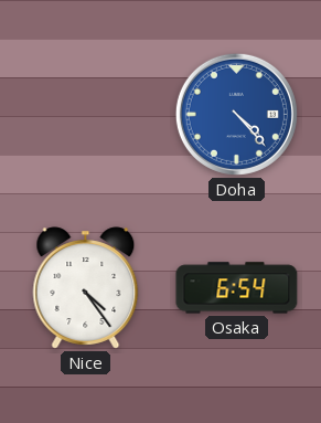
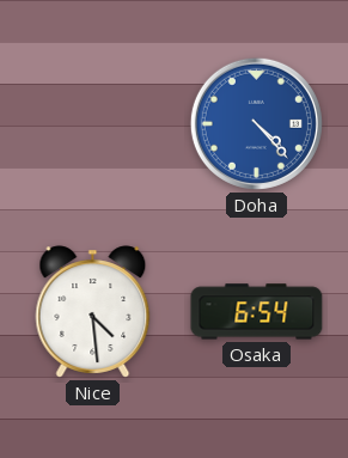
Nice: 4:24 -> 4:29
